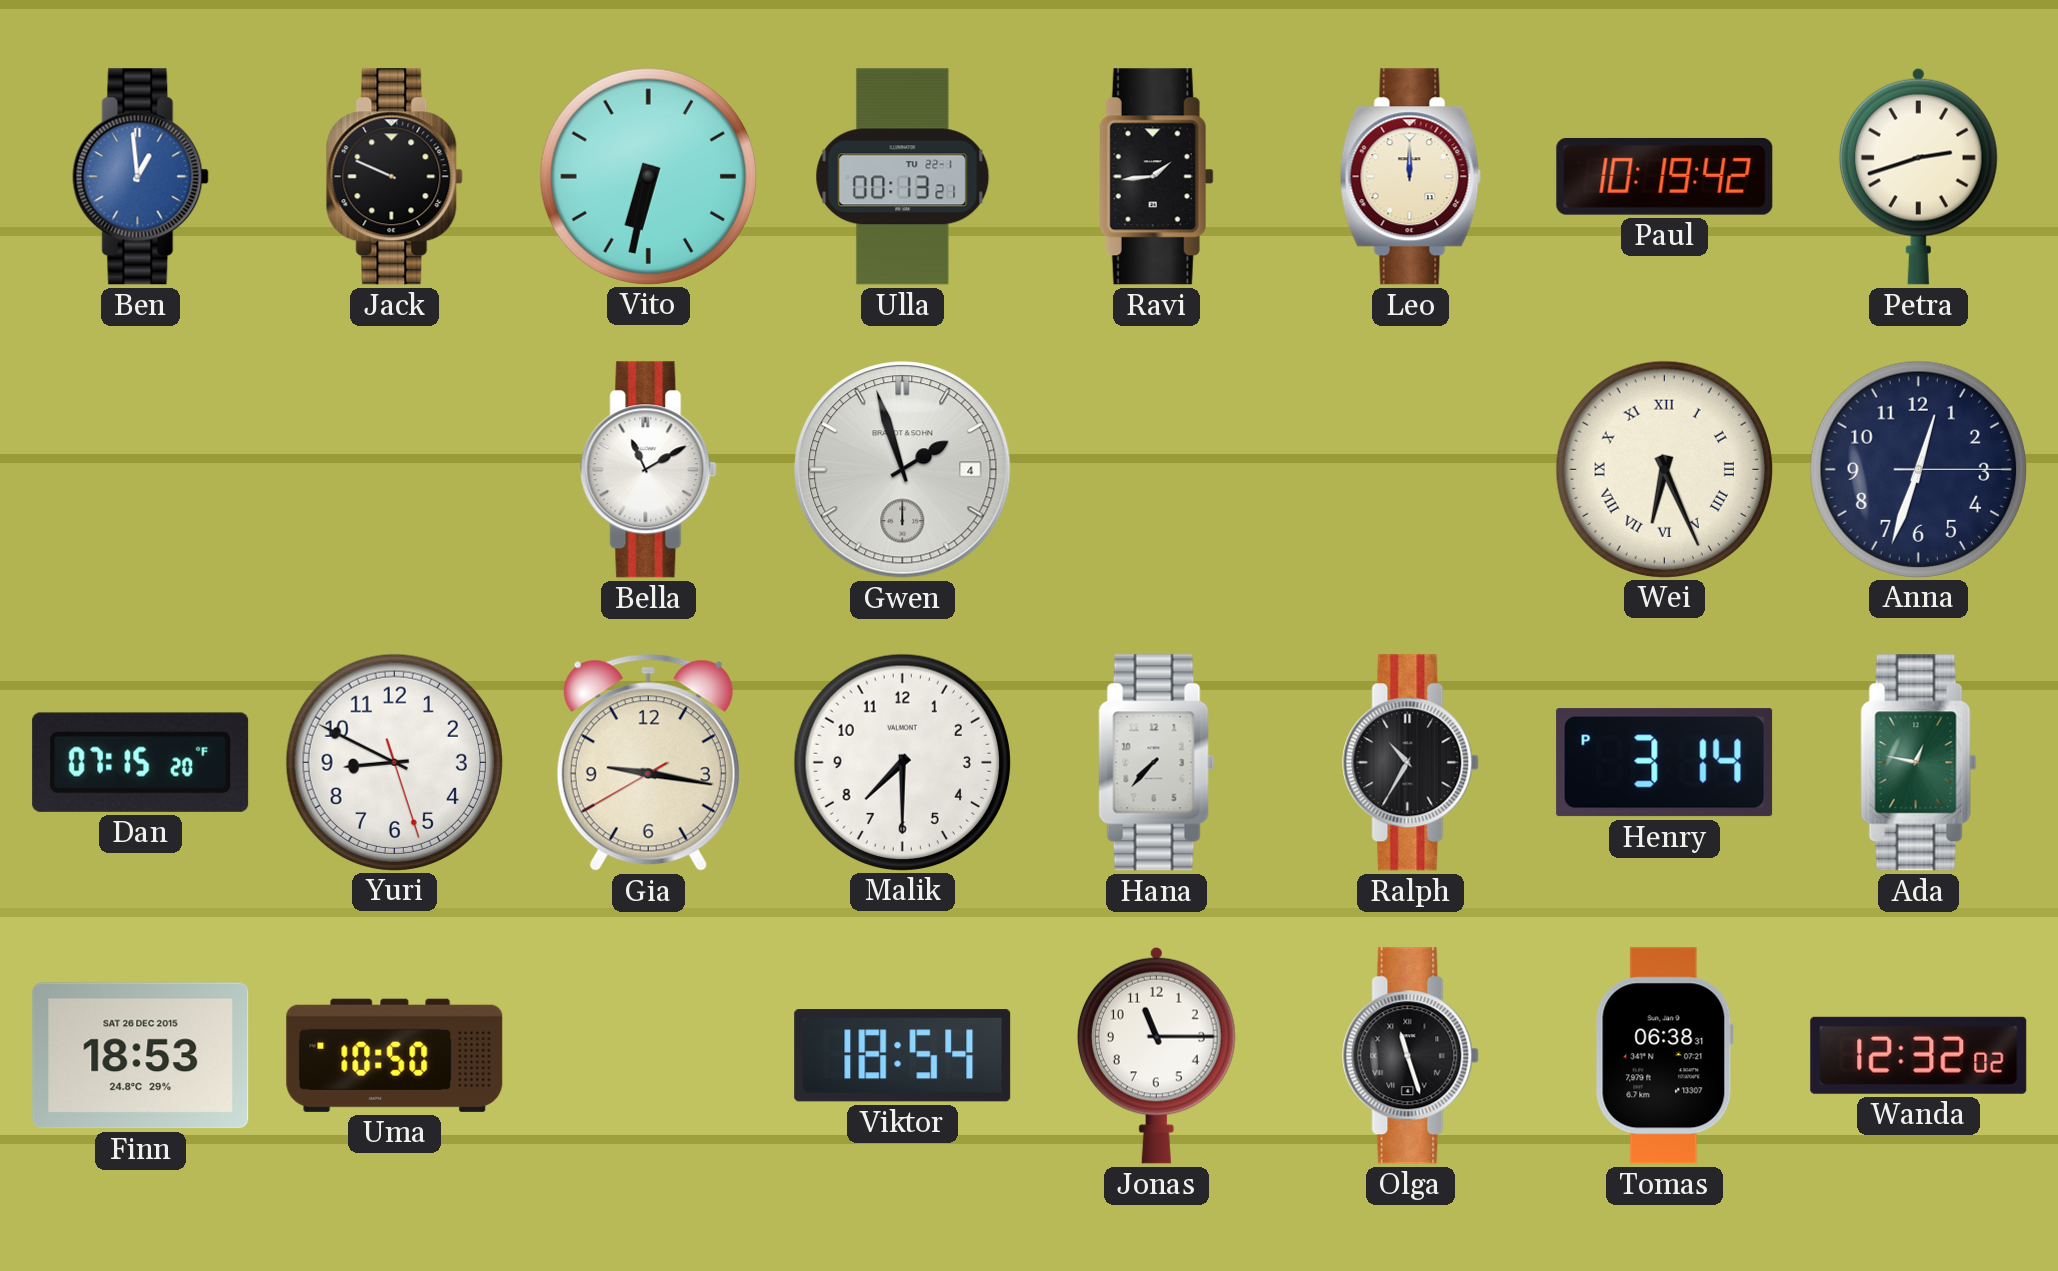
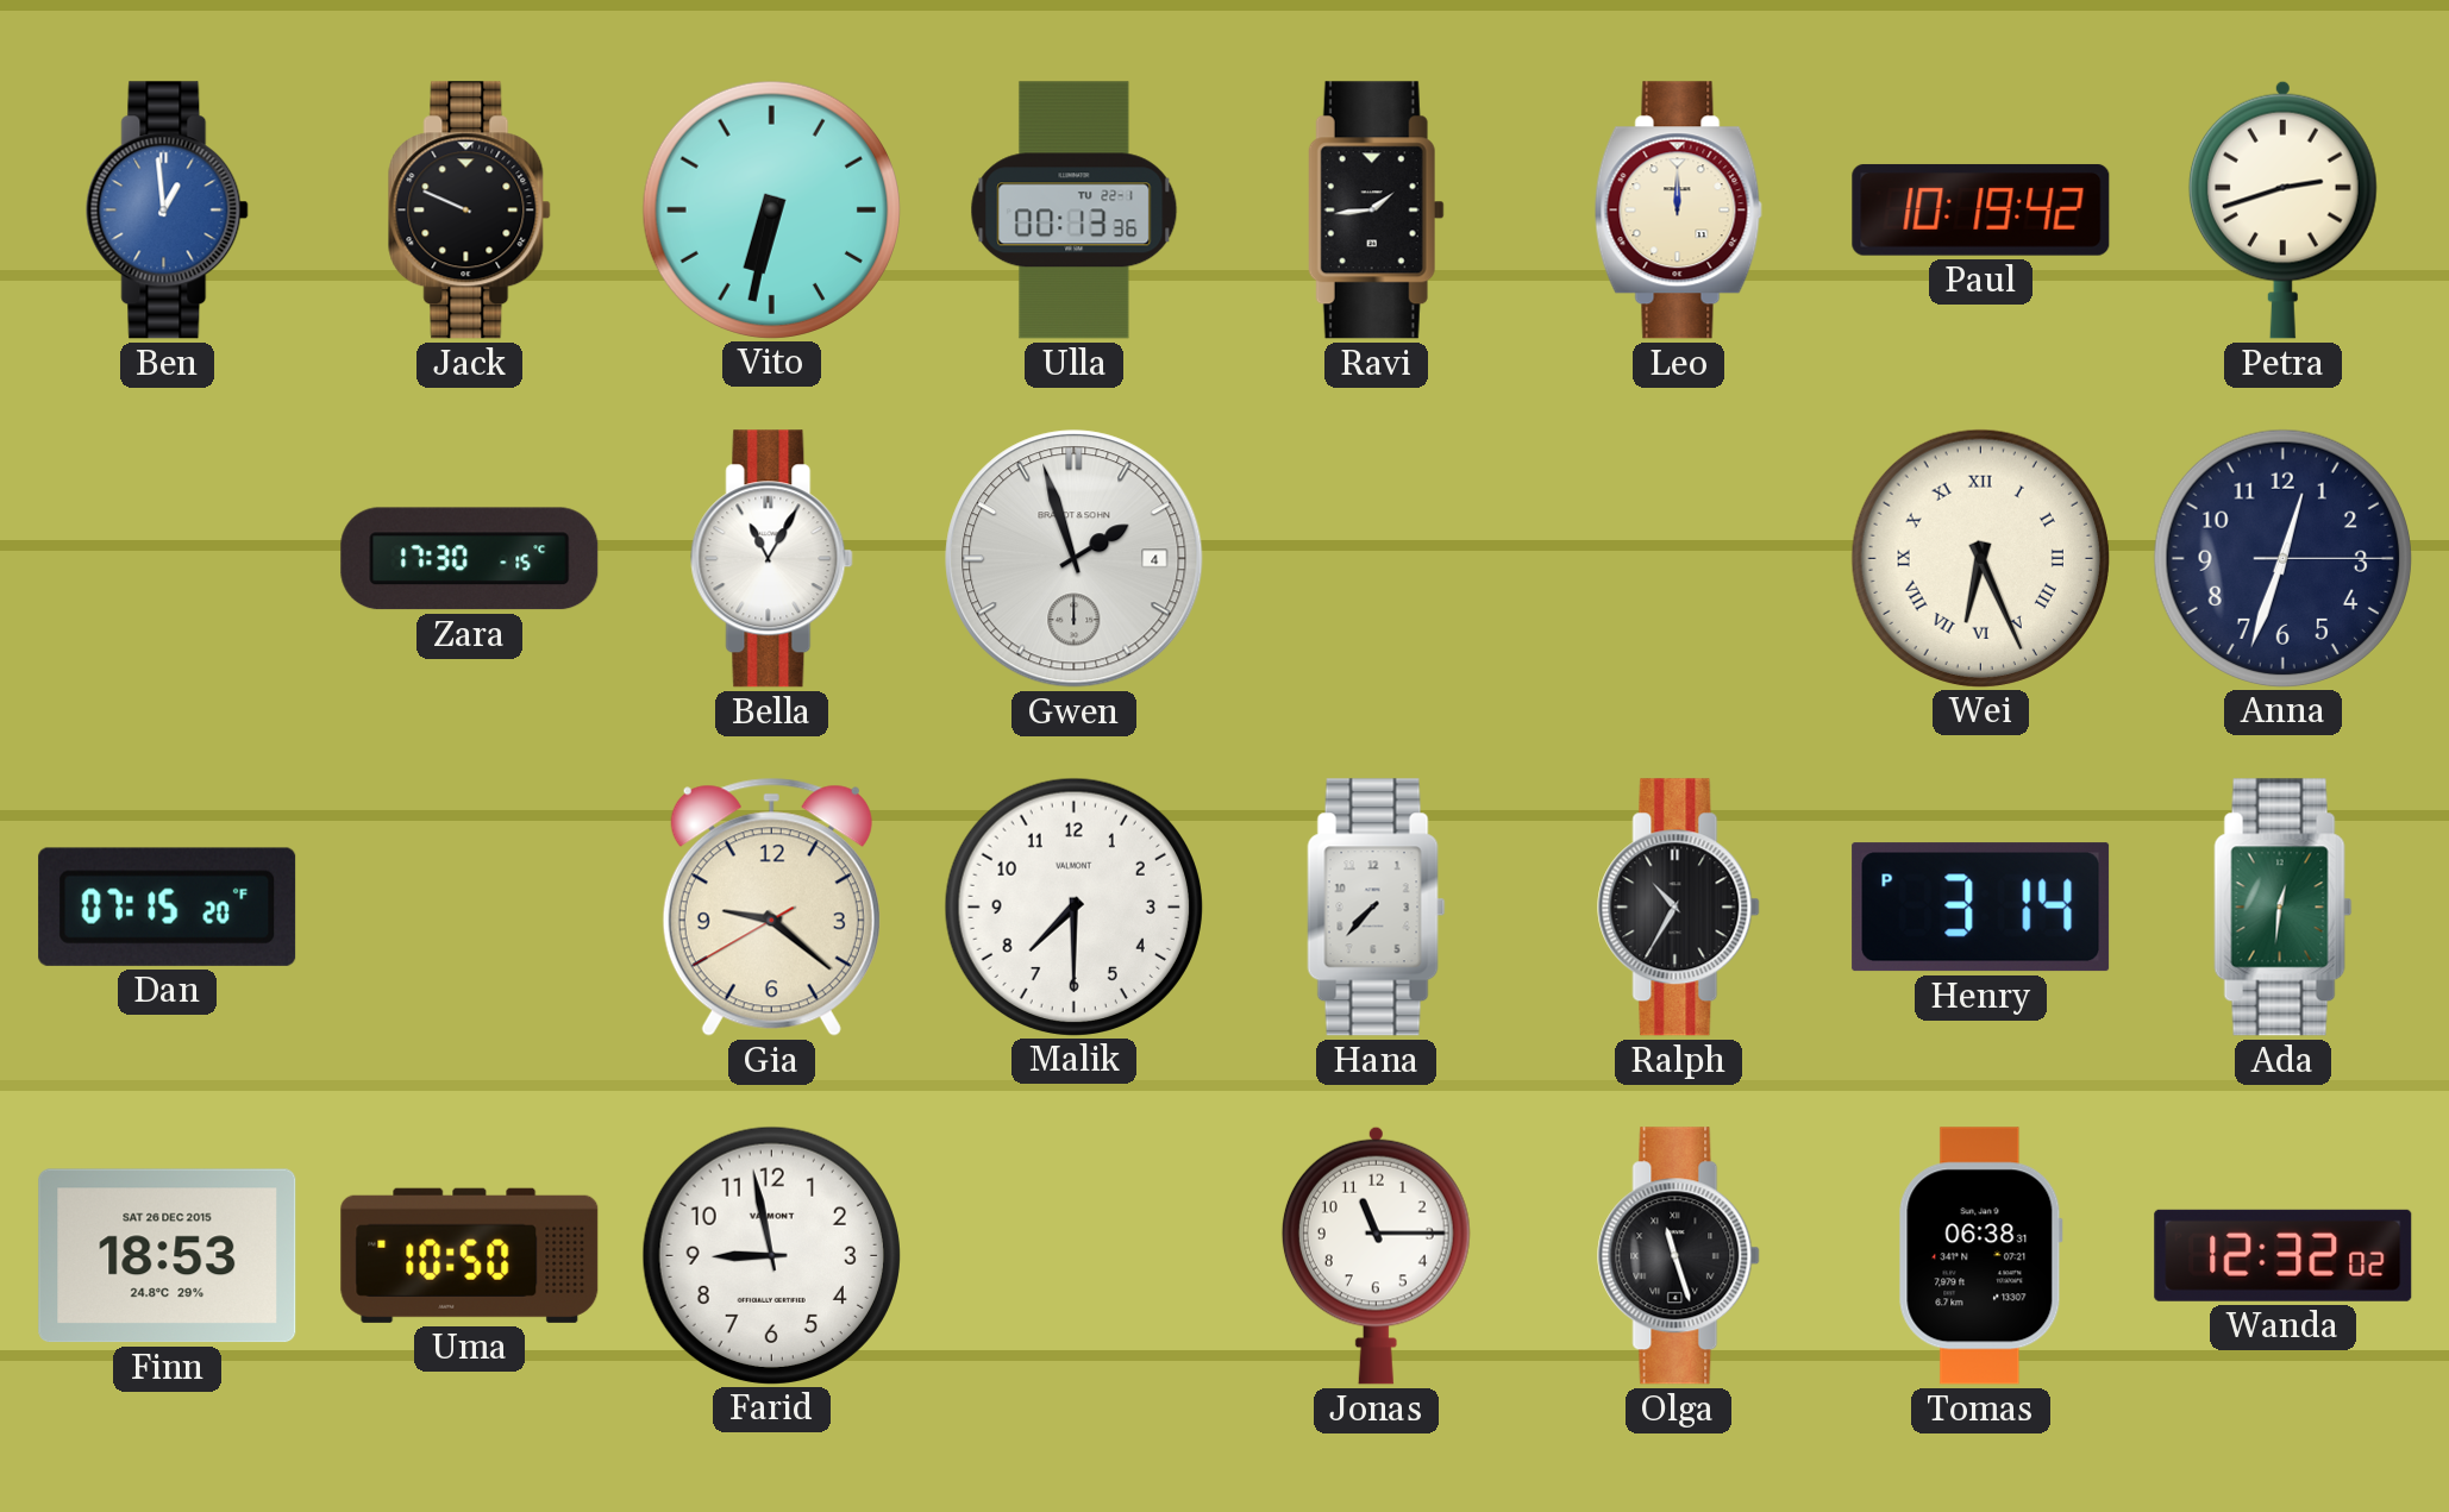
Ulla: 00:13:21 -> 00:13:36
Zara: none -> 17:30
Bella: 11:10 -> 11:05
Yuri: 8:49 -> none
Gia: 9:16 -> 9:21
Ada: 12:47 -> 12:31
Farid: none -> 8:58
Viktor: 18:54 -> none
